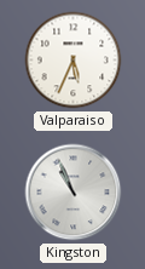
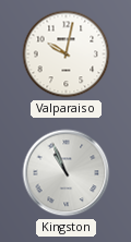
Valparaiso: 5:34 -> 10:02
